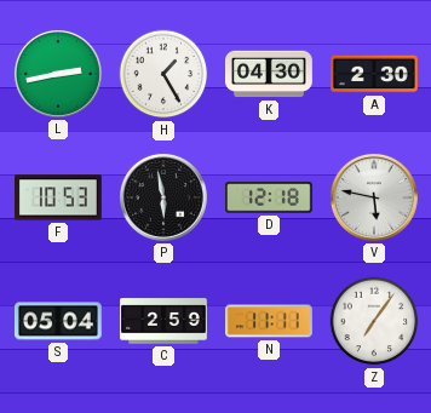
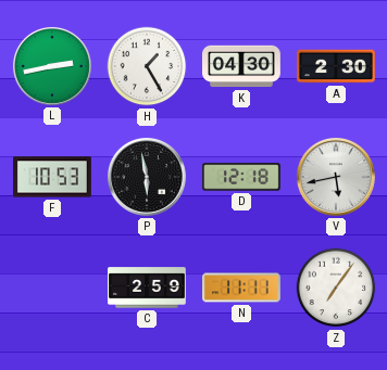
V: 5:47 -> 5:43
S: 05:04 -> none
